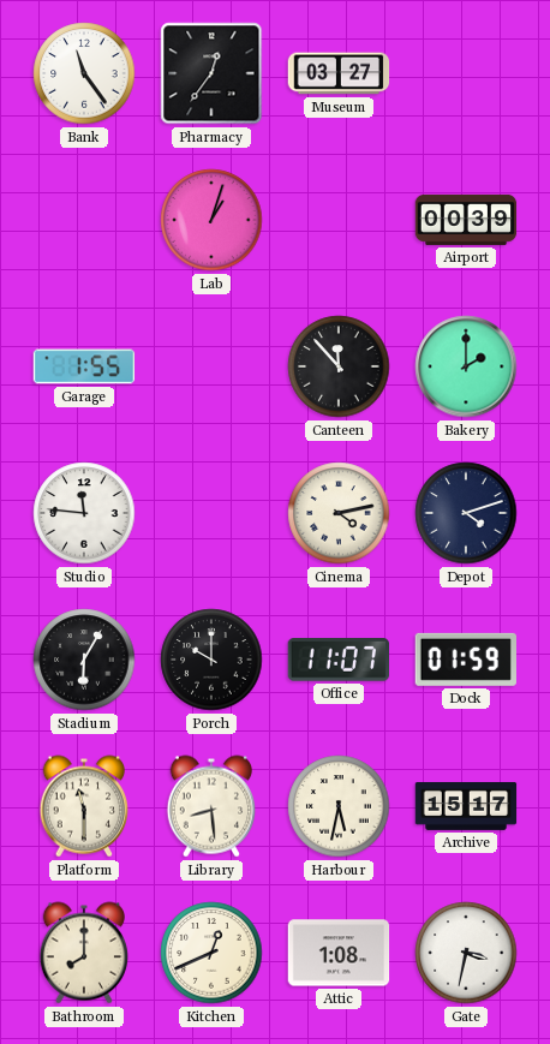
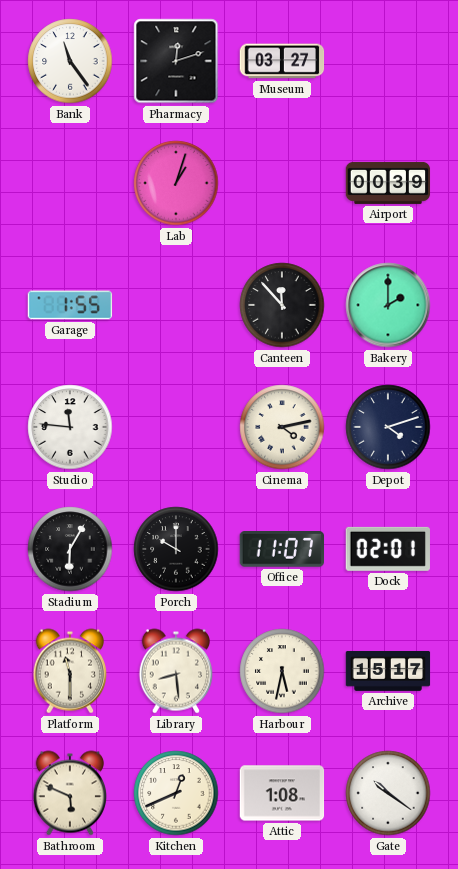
Pharmacy: 12:36 -> 12:12
Dock: 01:59 -> 02:01
Bathroom: 8:00 -> 5:49
Gate: 3:32 -> 10:21
